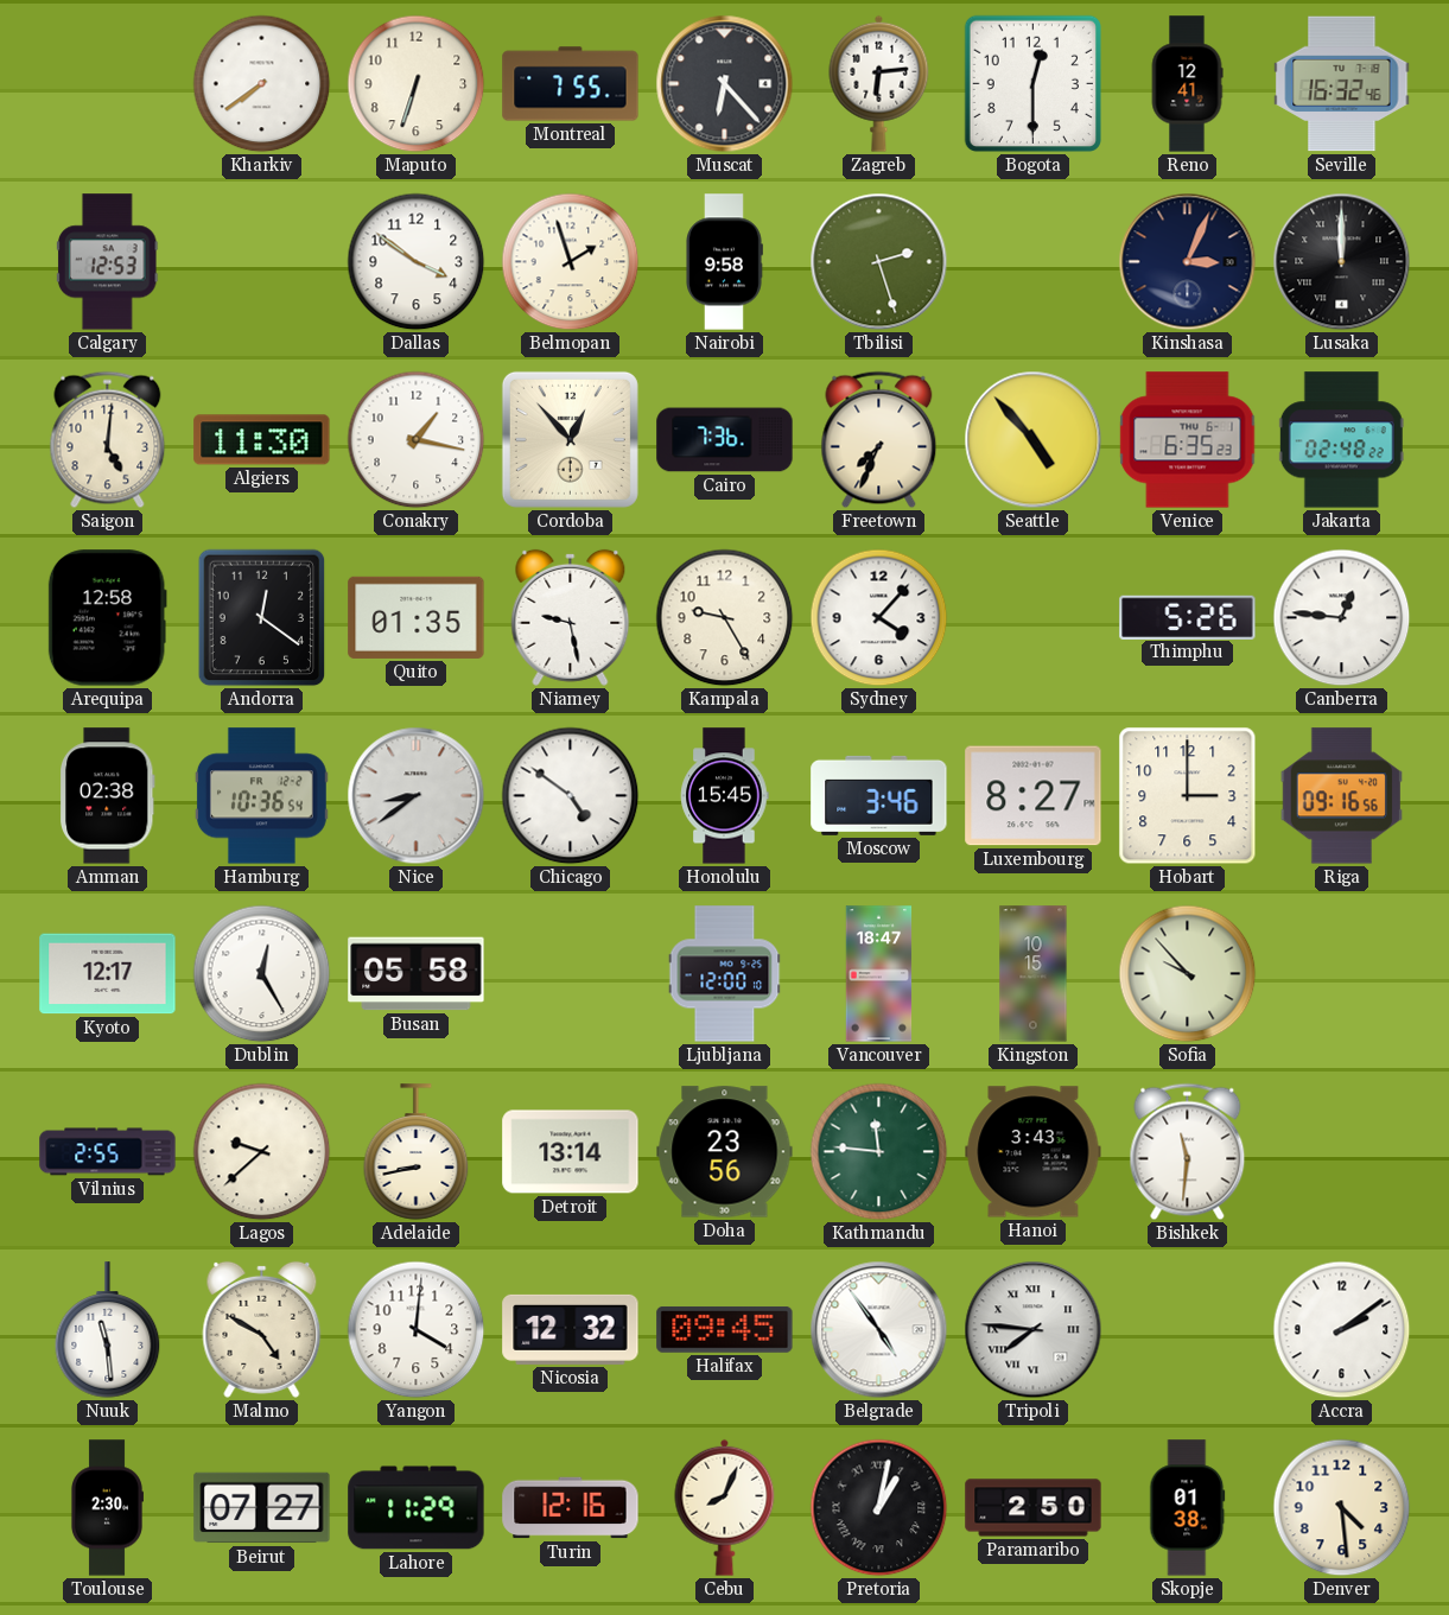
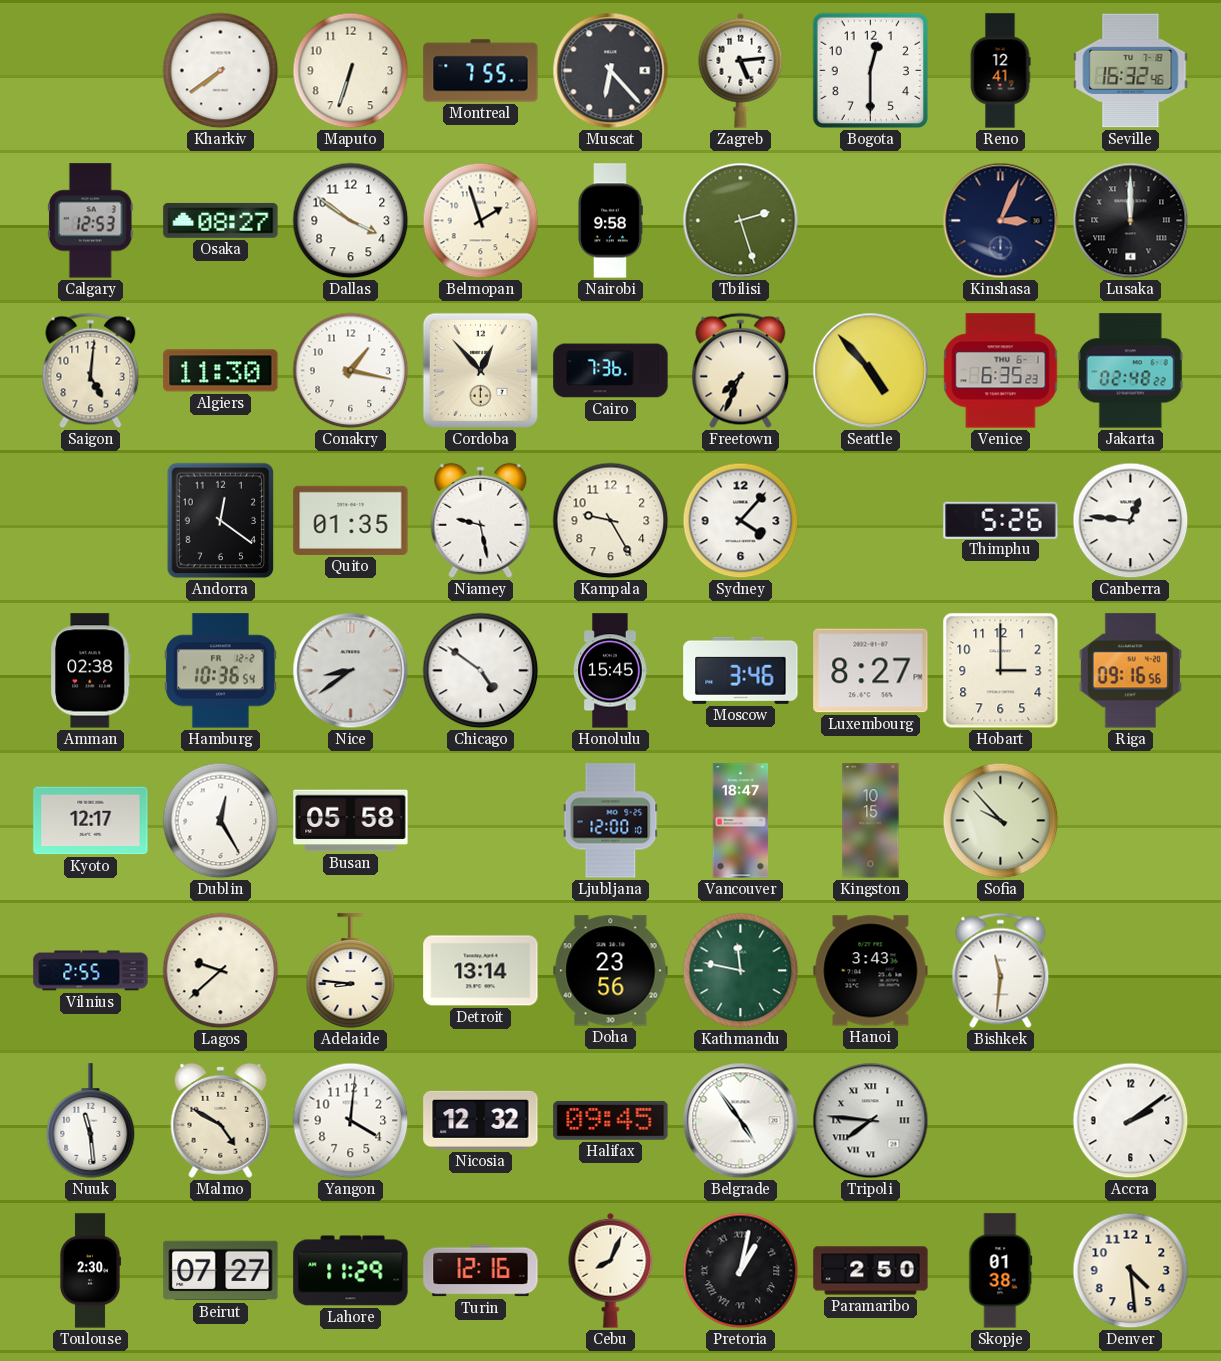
Zagreb: 6:14 -> 5:14
Osaka: none -> 08:27
Arequipa: 12:58 -> none
Adelaide: 8:43 -> 8:46
Kathmandu: 11:46 -> 11:47
